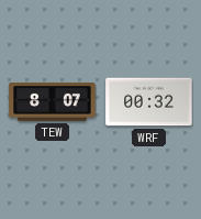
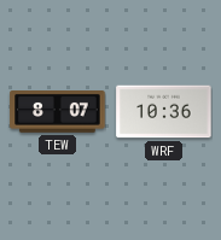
WRF: 00:32 -> 10:36
